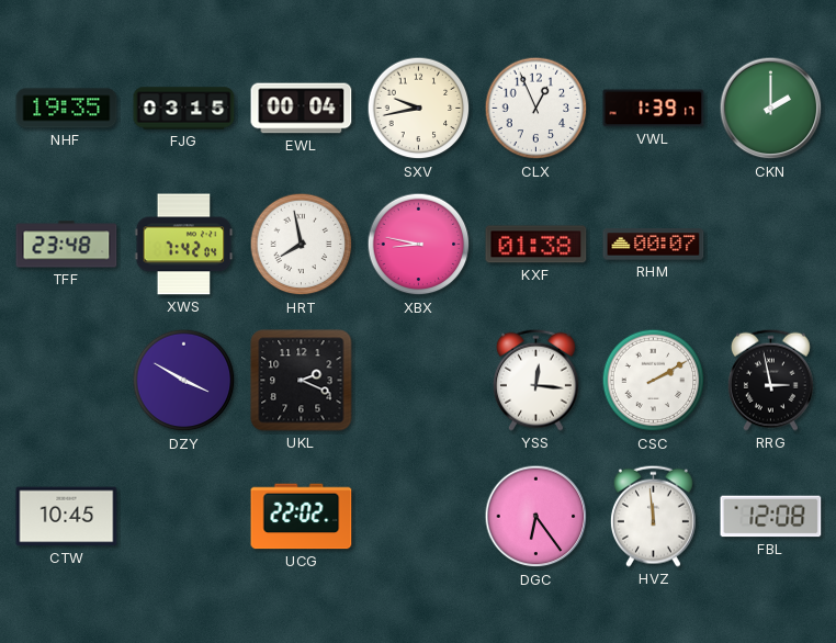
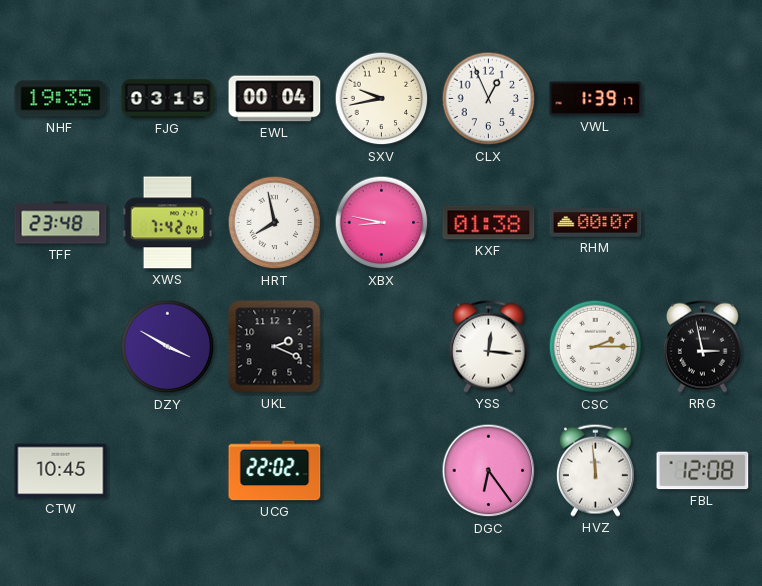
CKN: 2:00 -> none
CSC: 2:10 -> 2:15
